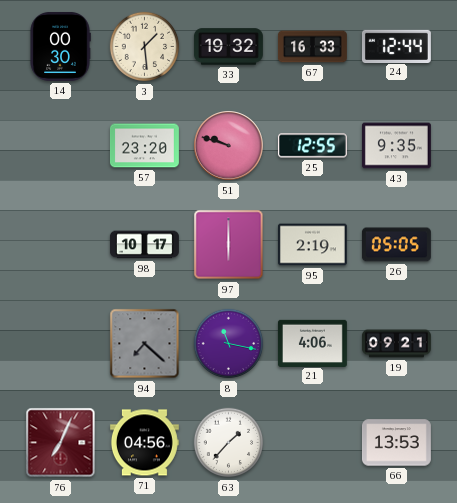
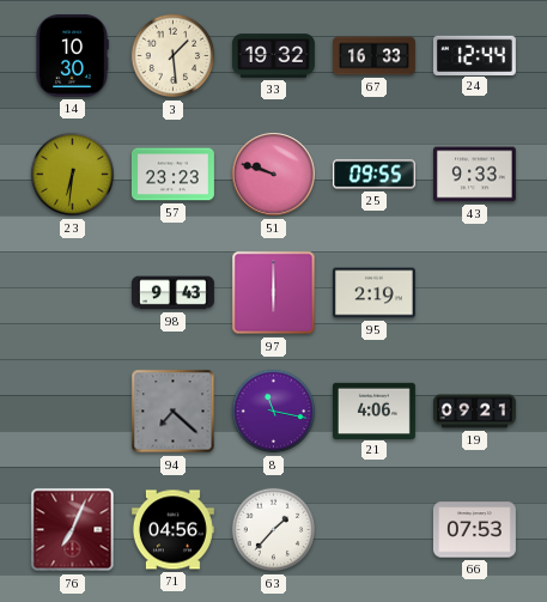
14: 00:30 -> 10:30
23: none -> 6:31
57: 23:20 -> 23:23
25: 12:55 -> 09:55
43: 9:35 -> 9:33
98: 10:17 -> 9:43
26: 05:05 -> none
66: 13:53 -> 07:53
